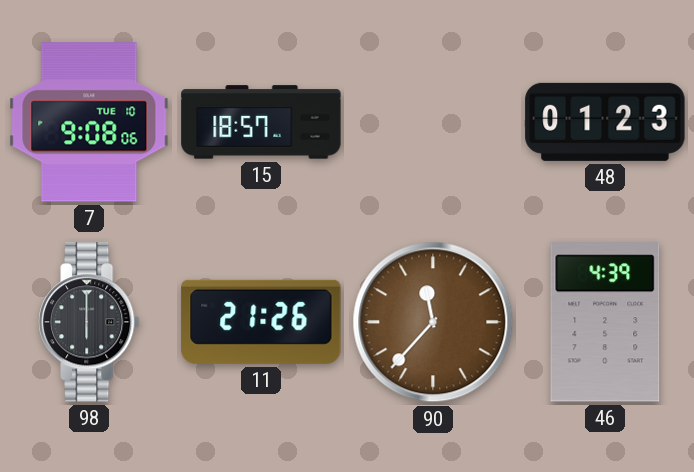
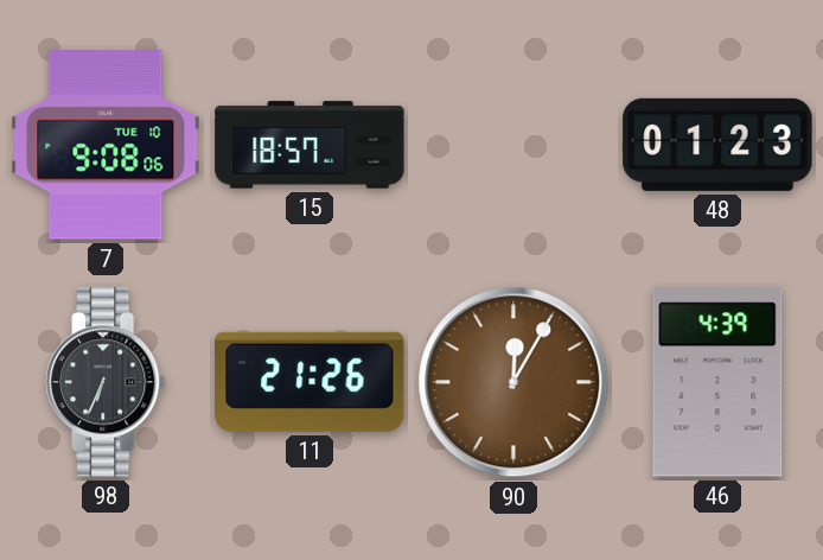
98: 6:00 -> 6:34
90: 11:37 -> 12:05
